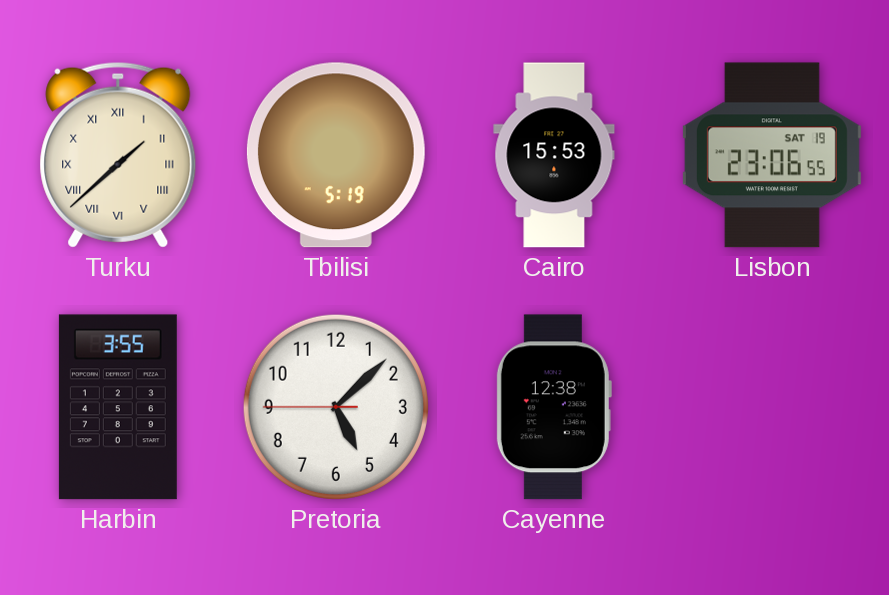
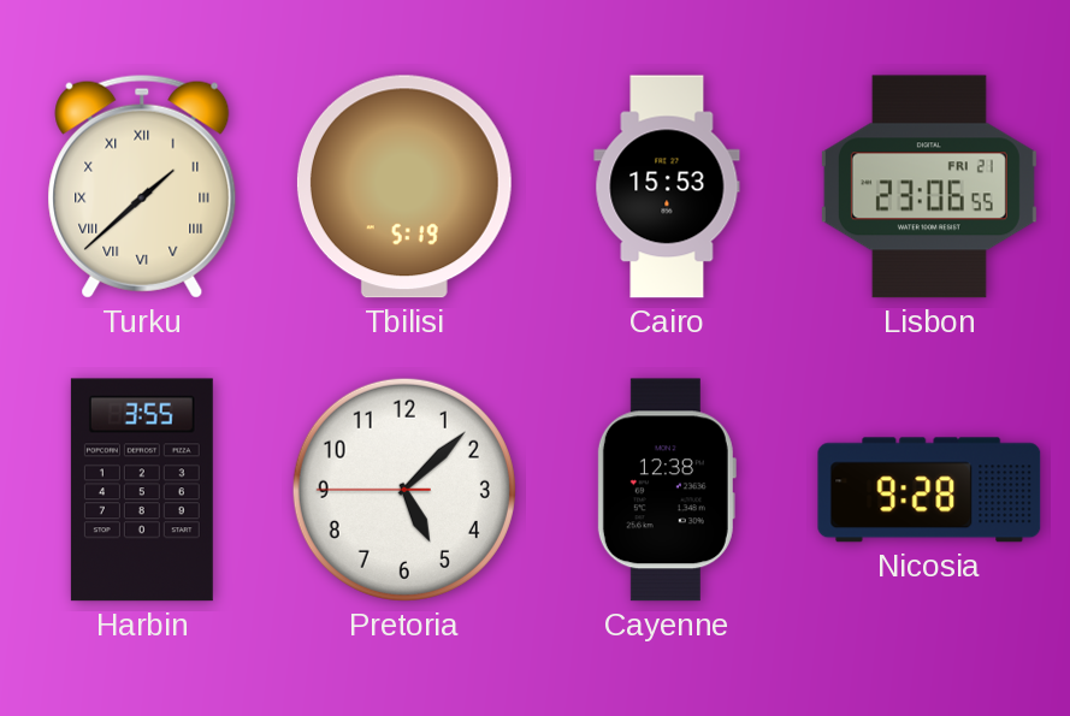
Lisbon date: SAT 19 -> FRI 21
Nicosia: none -> 9:28
